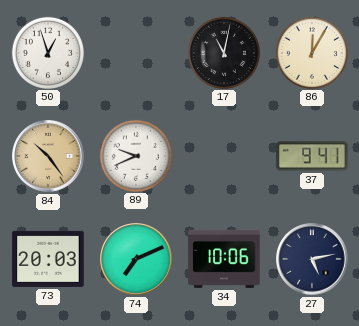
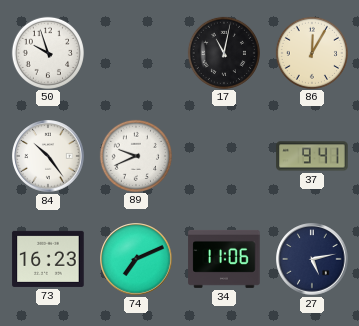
50: 12:57 -> 9:57
84 dial: champagne -> white
73: 20:03 -> 16:23
34: 10:06 -> 11:06
